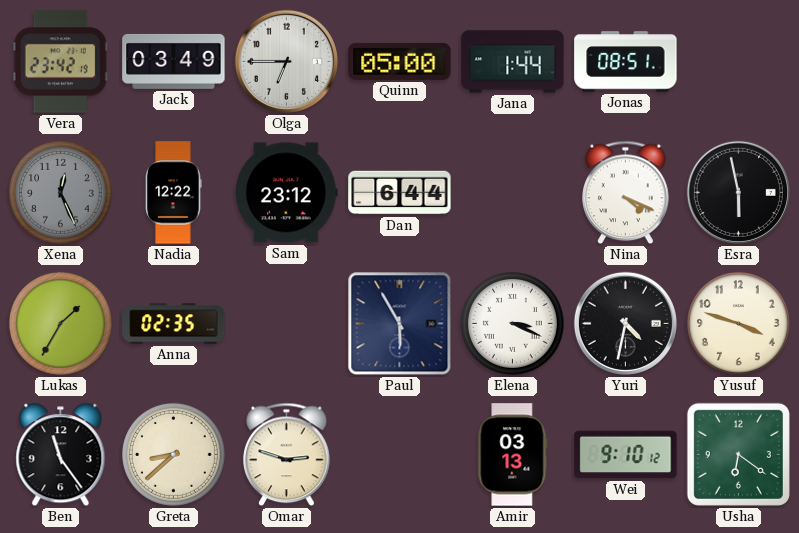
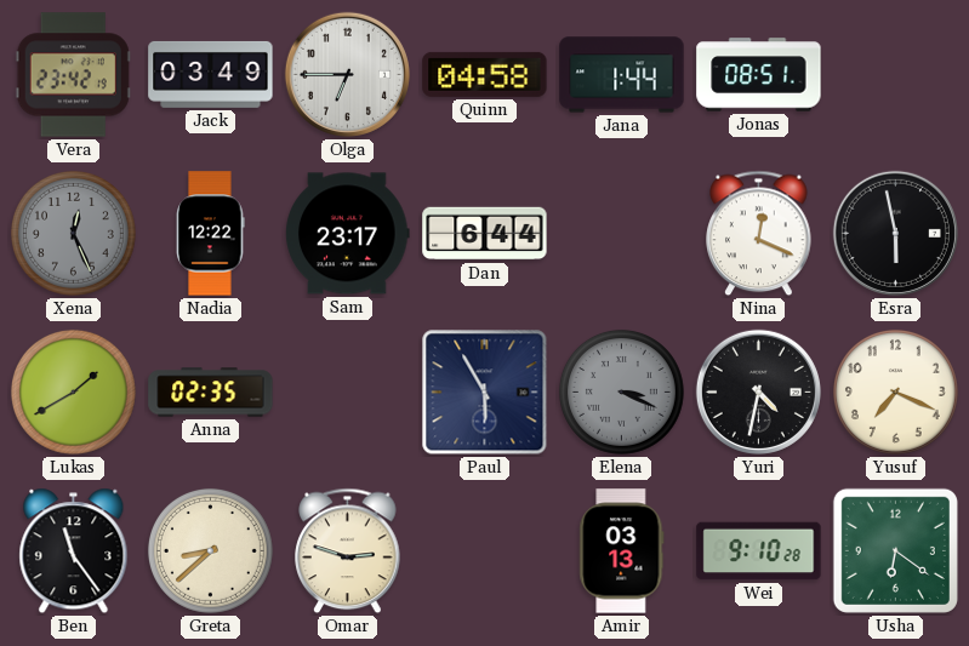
Quinn: 05:00 -> 04:58
Sam: 23:12 -> 23:17
Nina: 4:19 -> 12:19
Lukas: 1:35 -> 1:40
Elena dial: white -> grey
Yusuf: 3:48 -> 7:19
Wei: 9:10:12 -> 9:10:28
